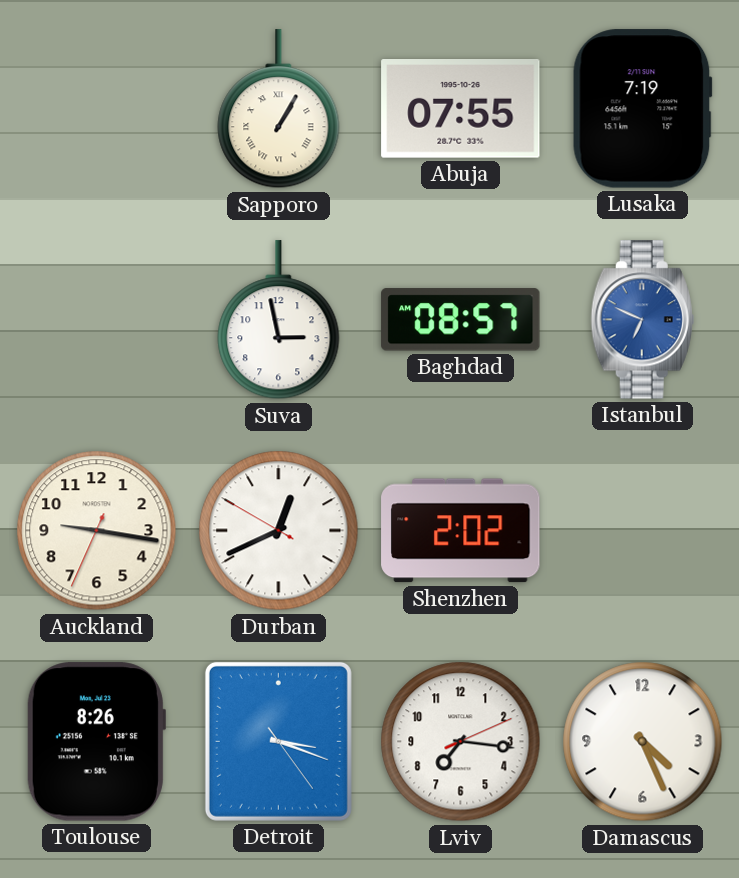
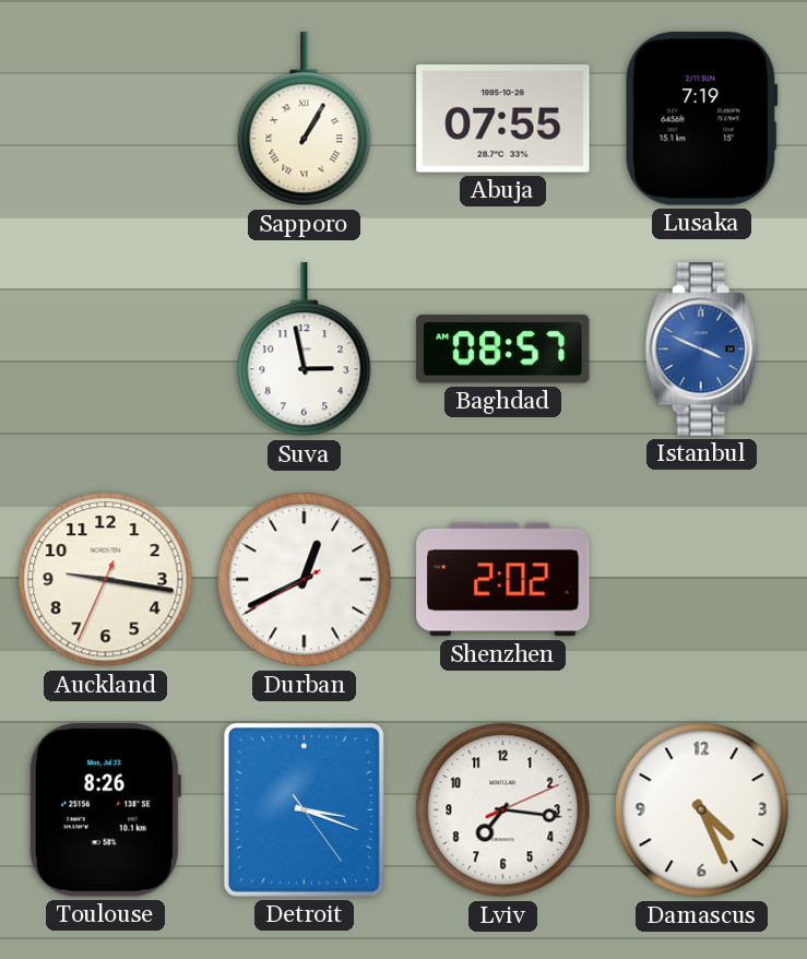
Istanbul: 6:49 -> 3:49
Durban: 12:40:50 -> 12:40:40
